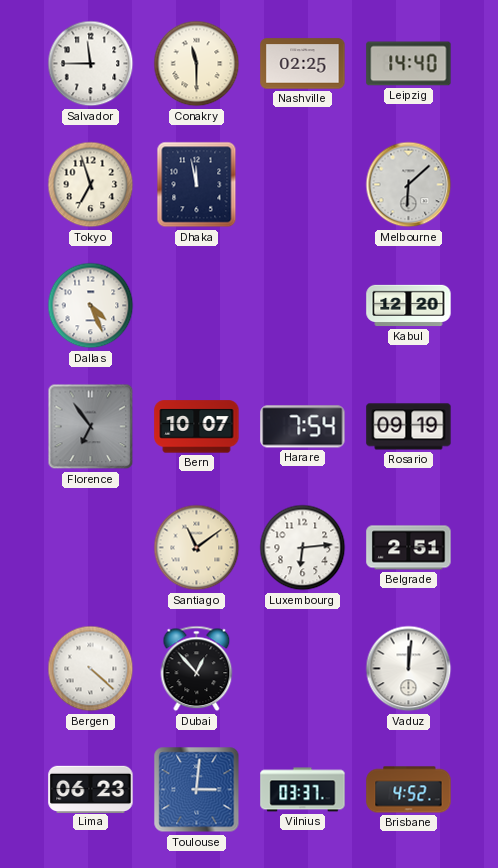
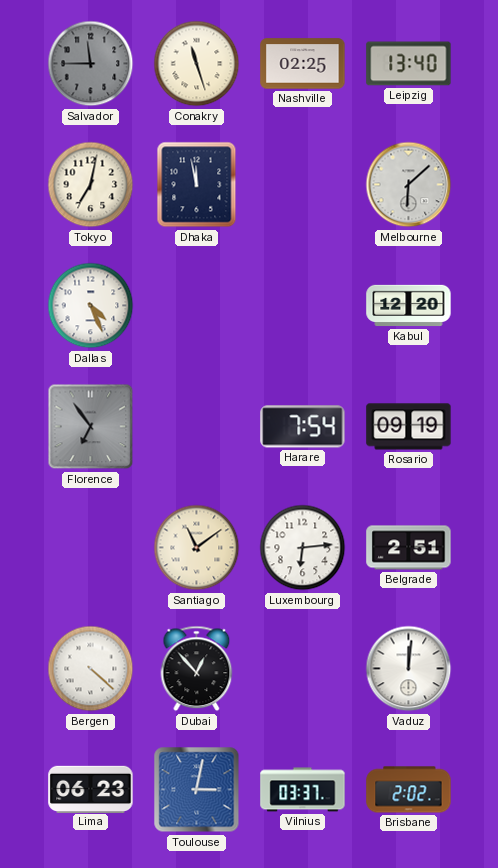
Salvador dial: white -> grey
Conakry: 11:30 -> 11:27
Leipzig: 14:40 -> 13:40
Tokyo: 6:57 -> 7:02
Bern: 10:07 -> none
Toulouse: 3:01 -> 3:02
Brisbane: 4:52 -> 2:02
